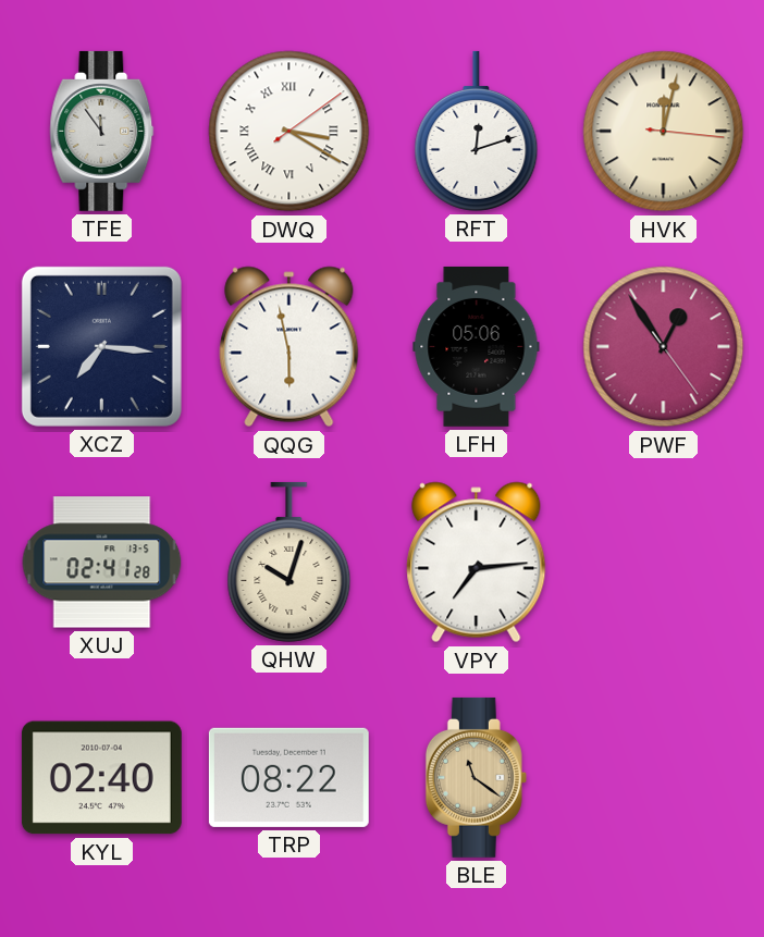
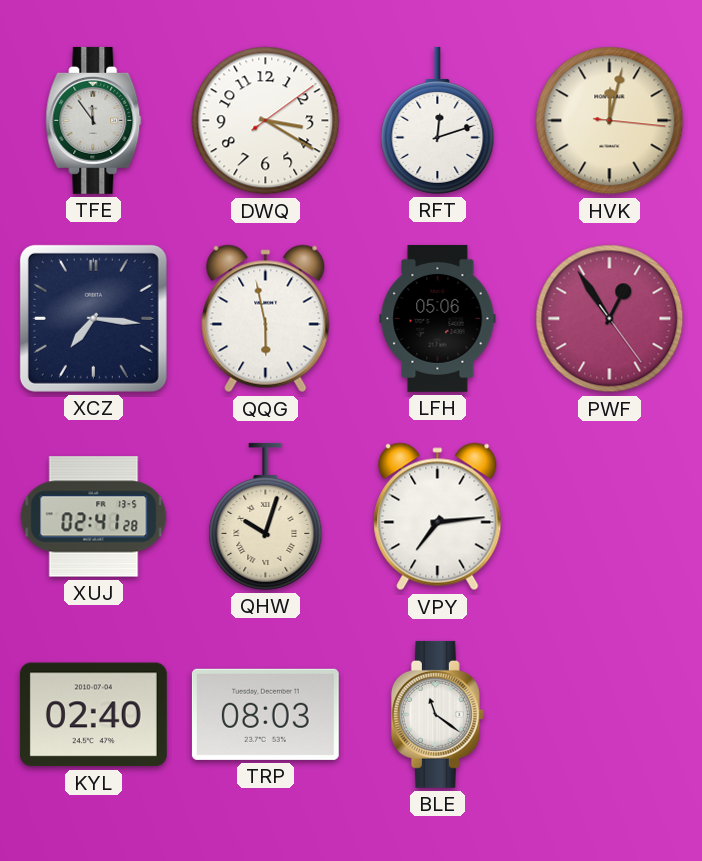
DWQ numerals: Roman -> Arabic
TRP: 08:22 -> 08:03
BLE dial: champagne -> white
